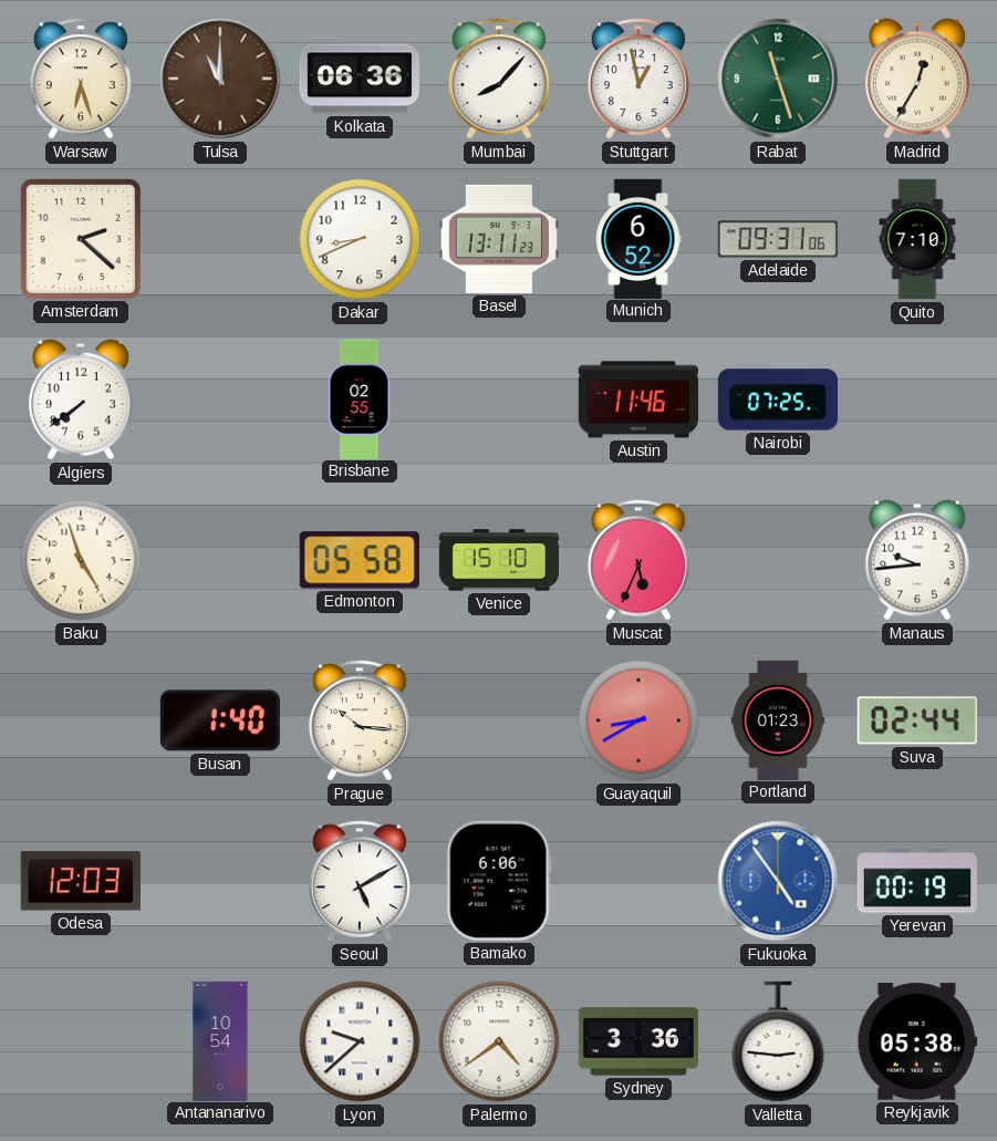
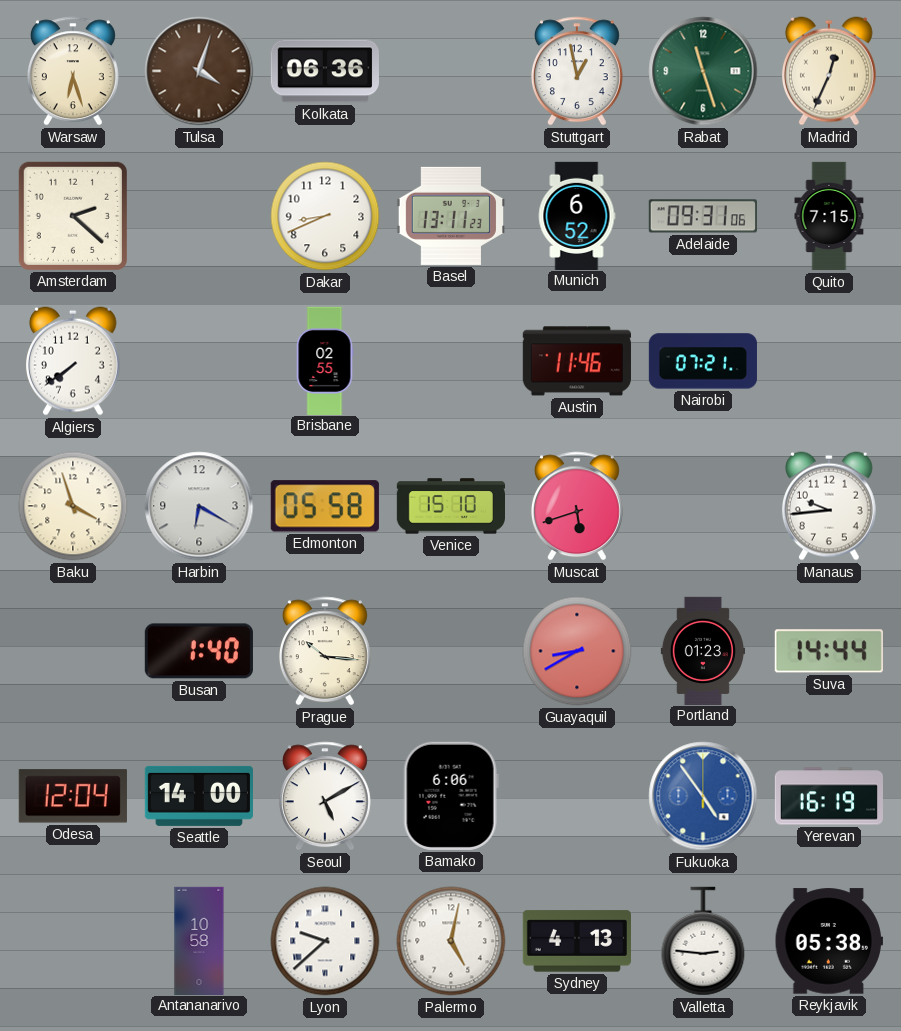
Tulsa: 11:00 -> 4:03
Mumbai: 8:07 -> none
Madrid: 12:35 -> 12:34
Quito: 7:10 -> 7:15
Nairobi: 07:25 -> 07:21
Baku: 4:57 -> 3:57
Harbin: none -> 6:20
Muscat: 5:34 -> 5:42
Suva: 02:44 -> 14:44
Odesa: 12:03 -> 12:04
Seattle: none -> 14:00
Yerevan: 00:19 -> 16:19
Antananarivo: 10:54 -> 10:58
Palermo: 4:39 -> 5:02
Sydney: 3:36 -> 4:13
